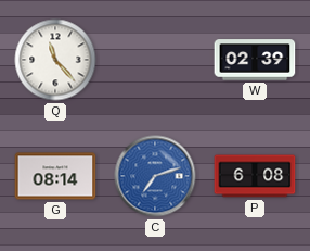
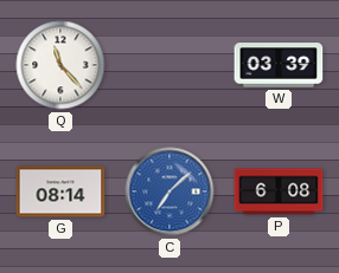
W: 02:39 -> 03:39
C: 7:12 -> 7:08
